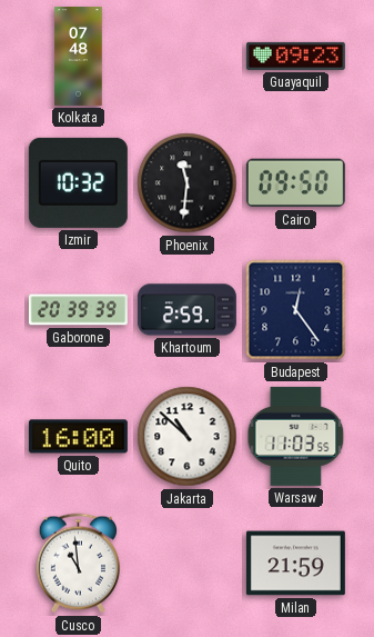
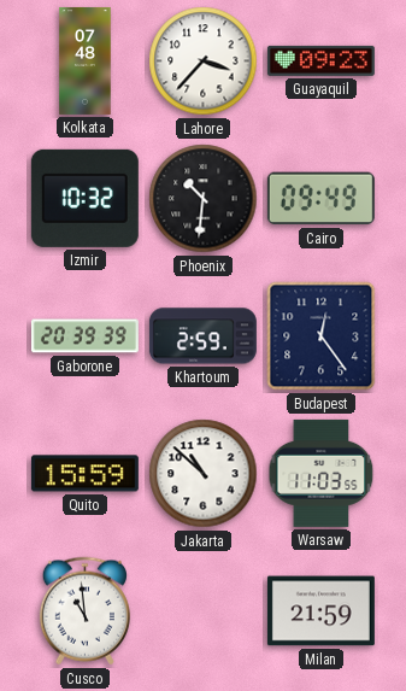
Lahore: none -> 3:37
Phoenix: 11:31 -> 10:31
Cairo: 09:50 -> 09:49
Quito: 16:00 -> 15:59
